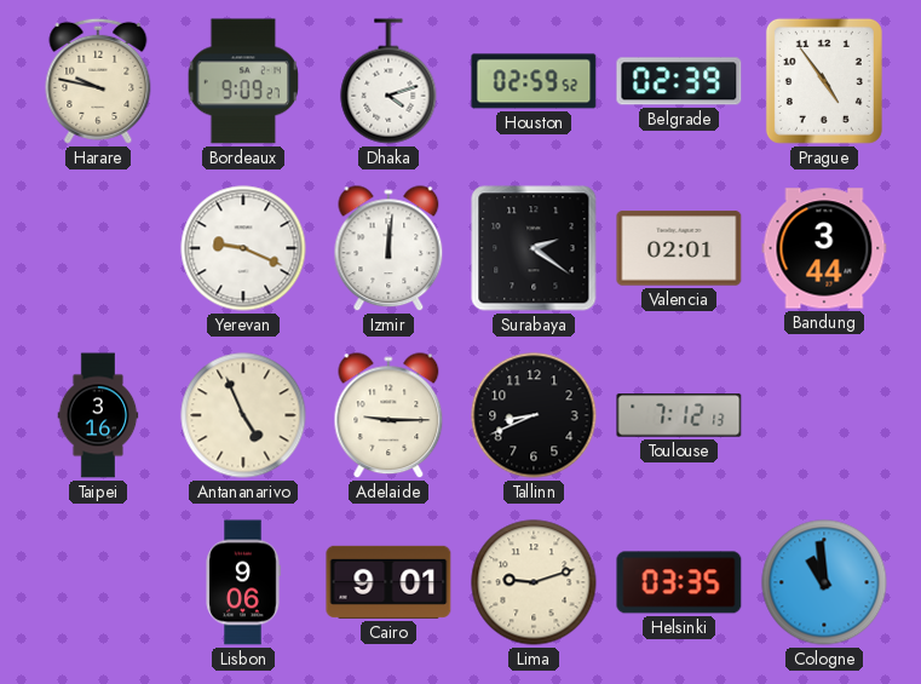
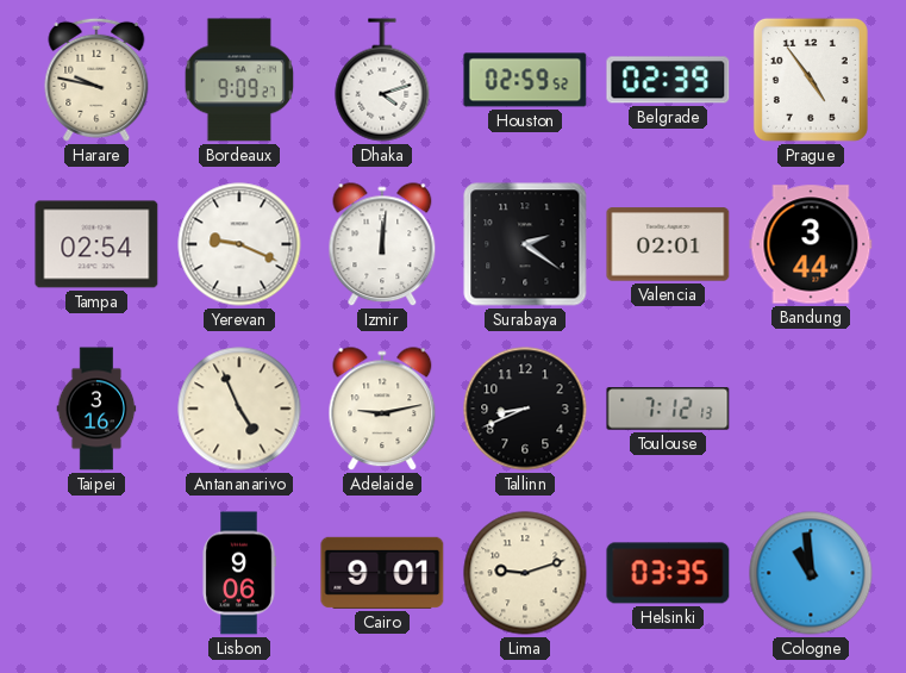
Tampa: none -> 02:54
Adelaide: 9:15 -> 9:13
